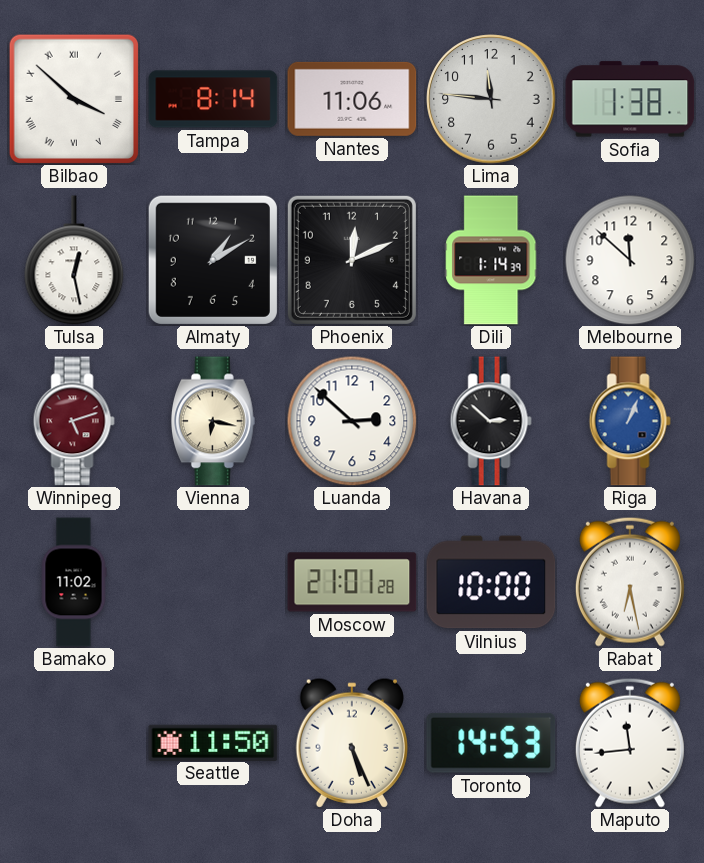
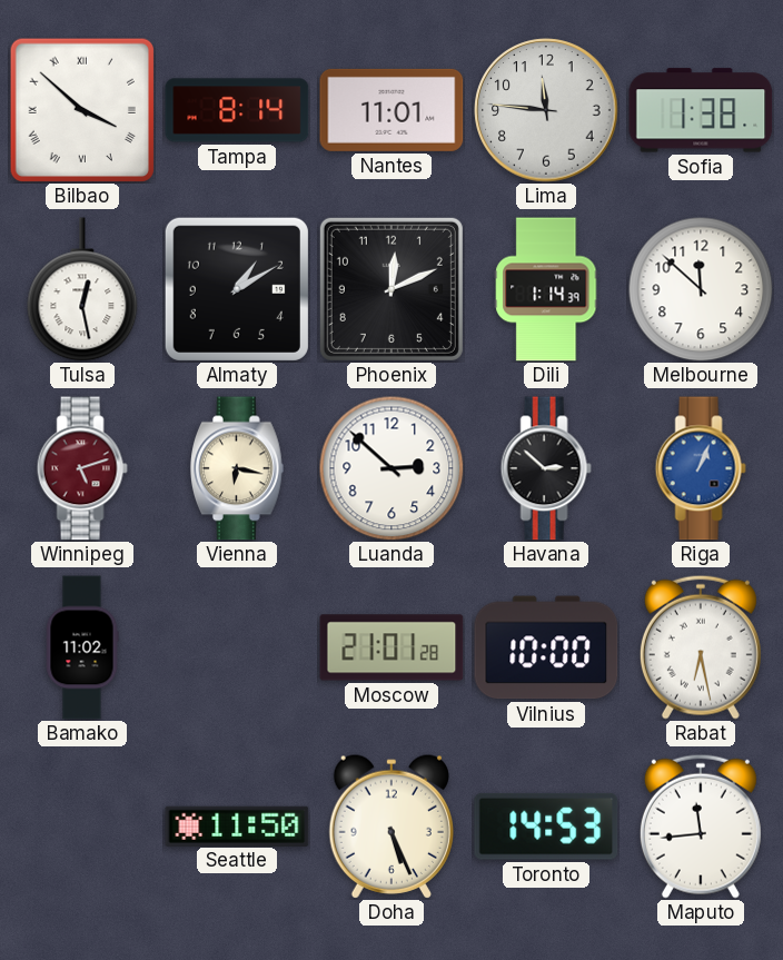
Nantes: 11:06 -> 11:01
